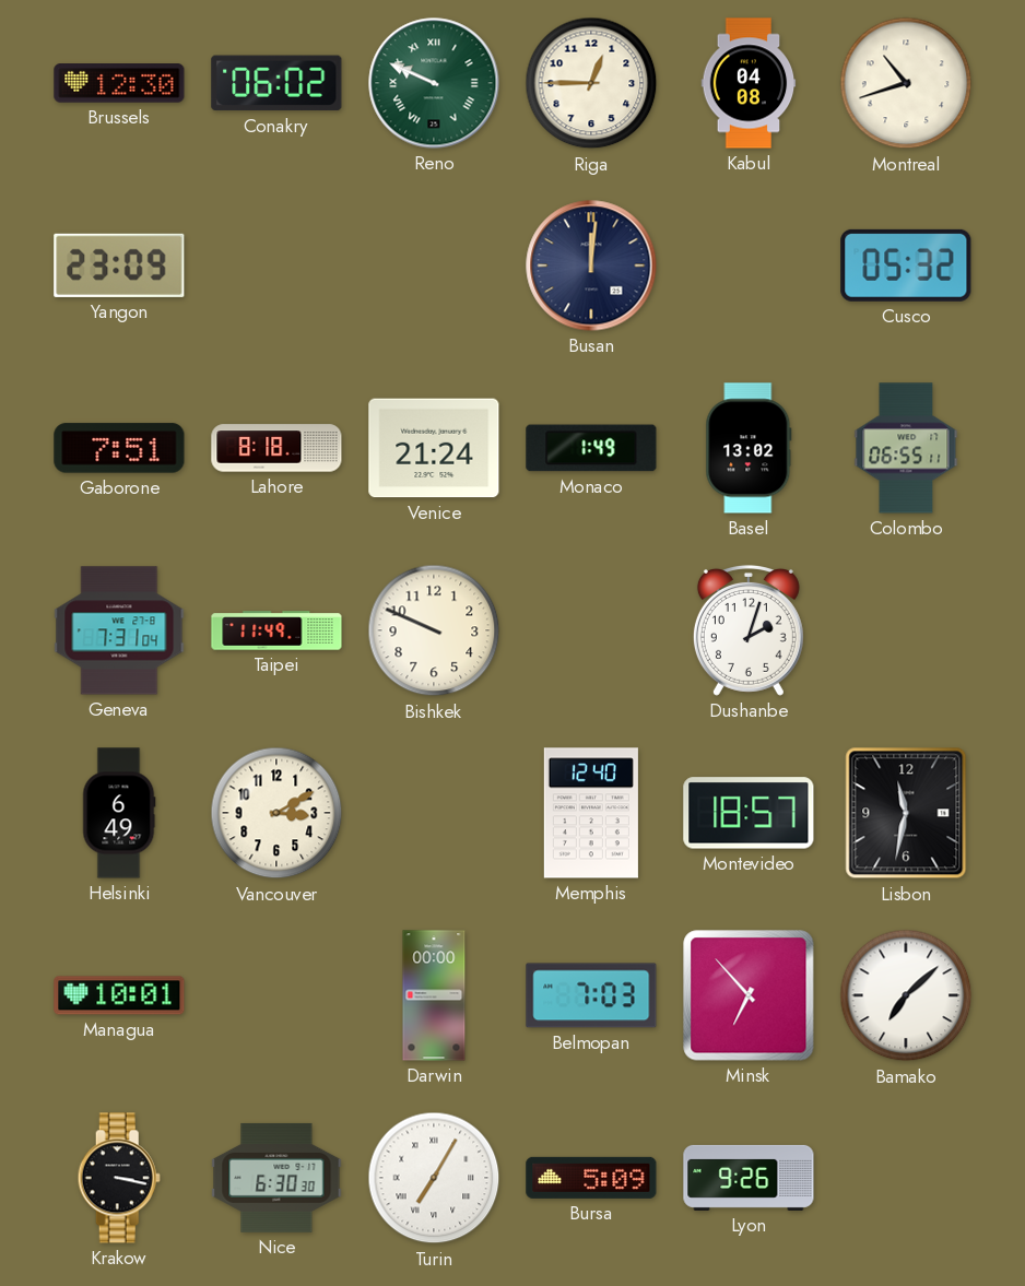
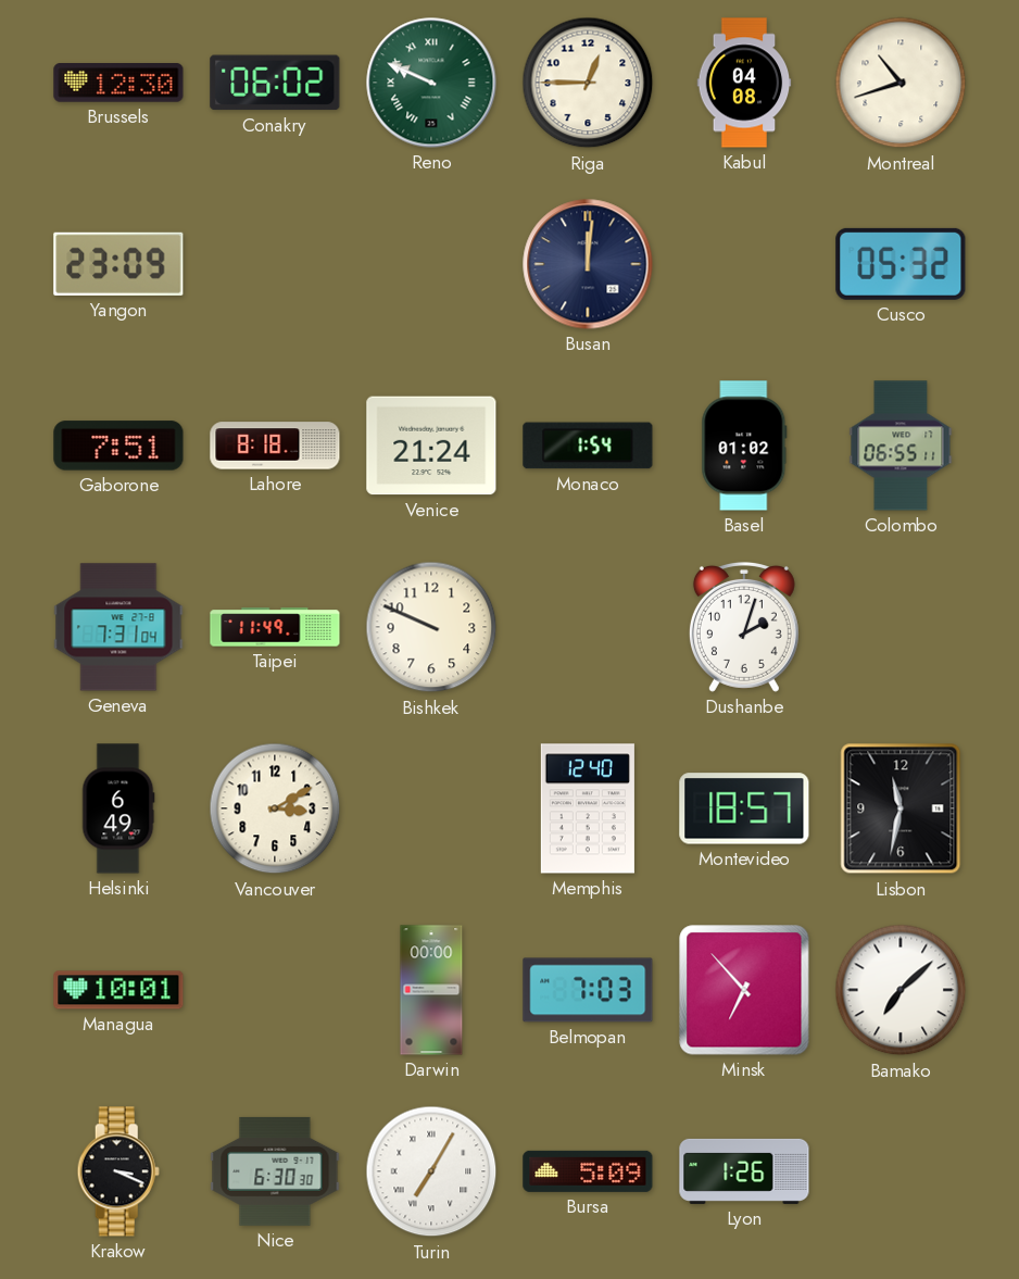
Monaco: 1:49 -> 1:54
Basel: 13:02 -> 01:02
Krakow: 3:17 -> 3:19
Lyon: 9:26 -> 1:26
